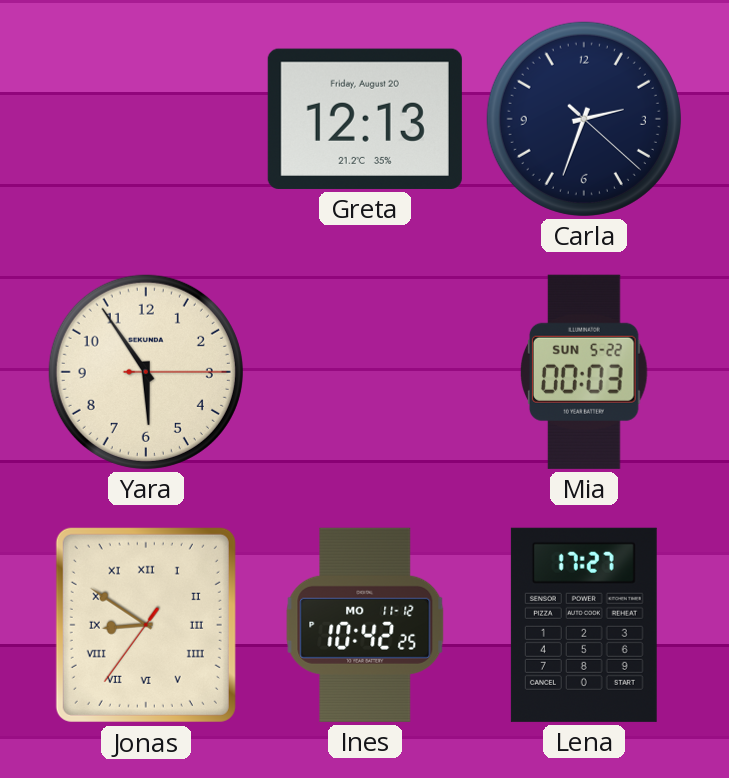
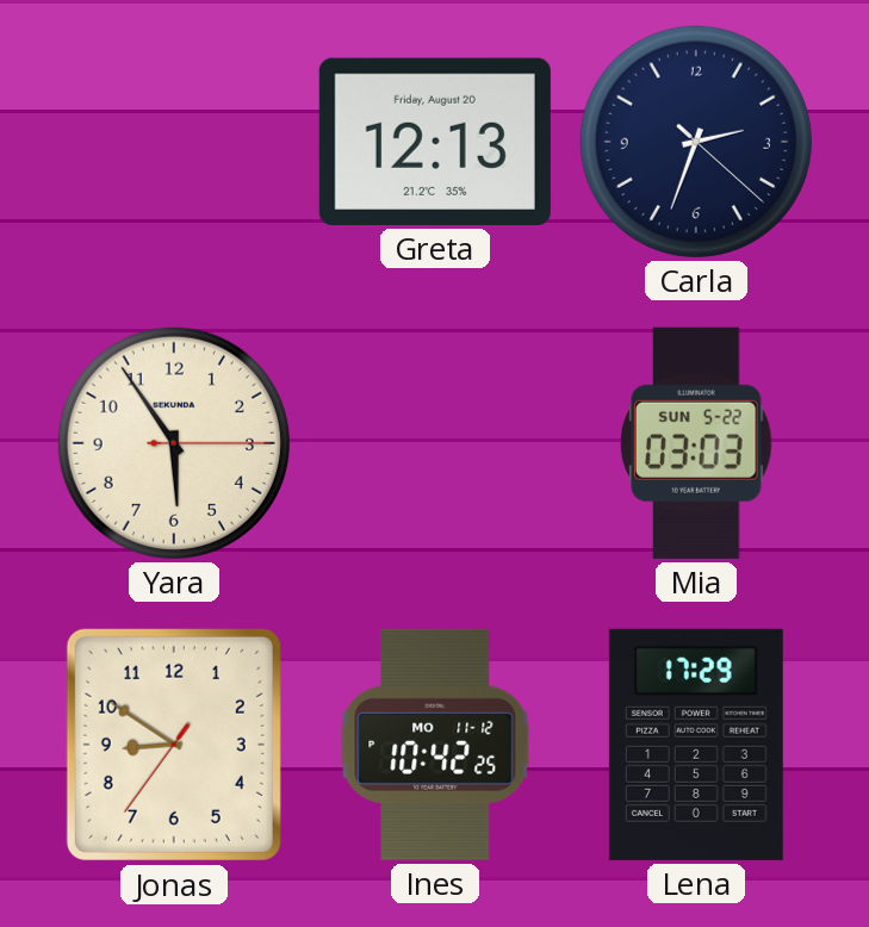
Mia: 00:03 -> 03:03
Jonas numerals: Roman -> Arabic
Lena: 17:27 -> 17:29
